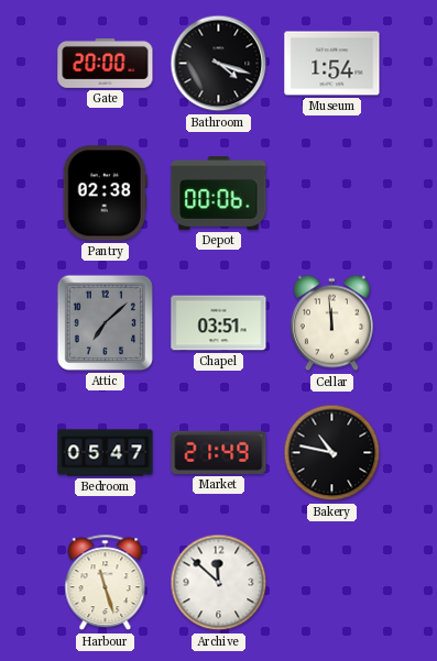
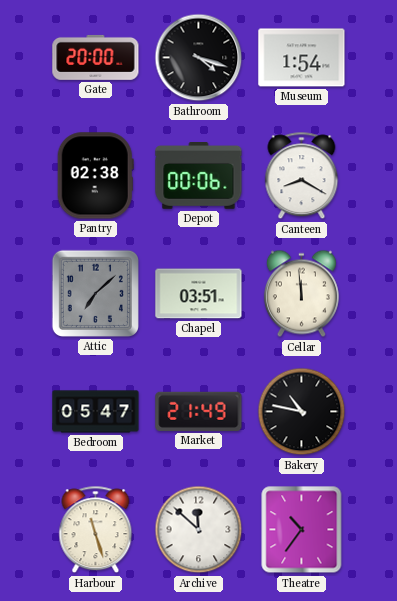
Canteen: none -> 8:20
Theatre: none -> 10:36
